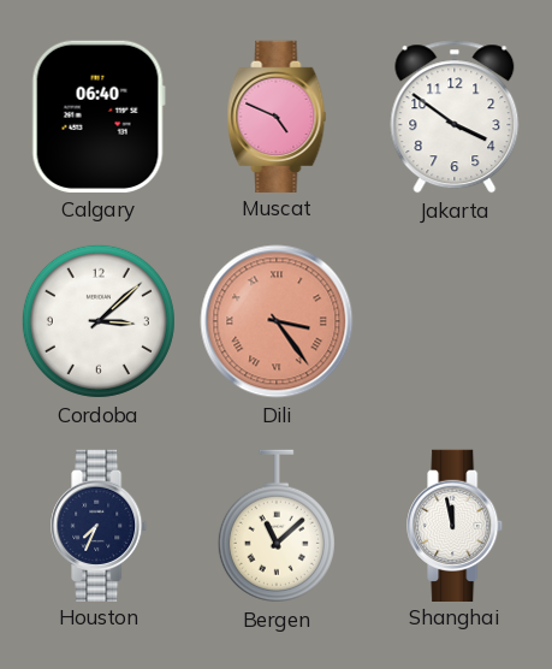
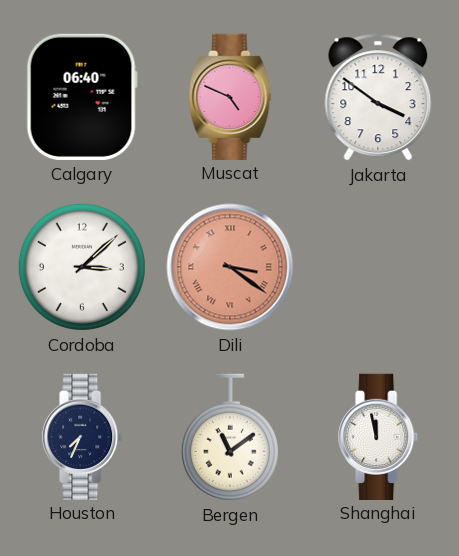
Dili: 3:24 -> 3:21
Bergen: 11:08 -> 11:09
